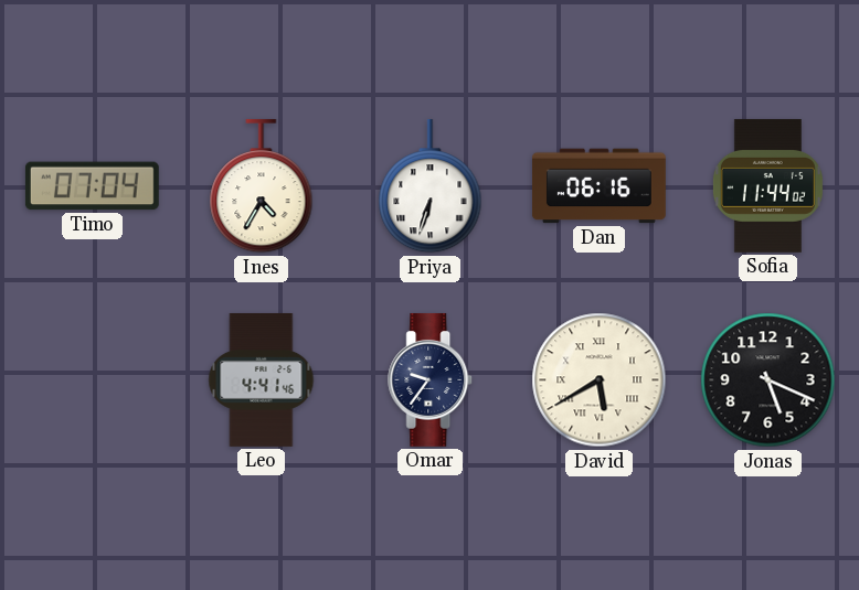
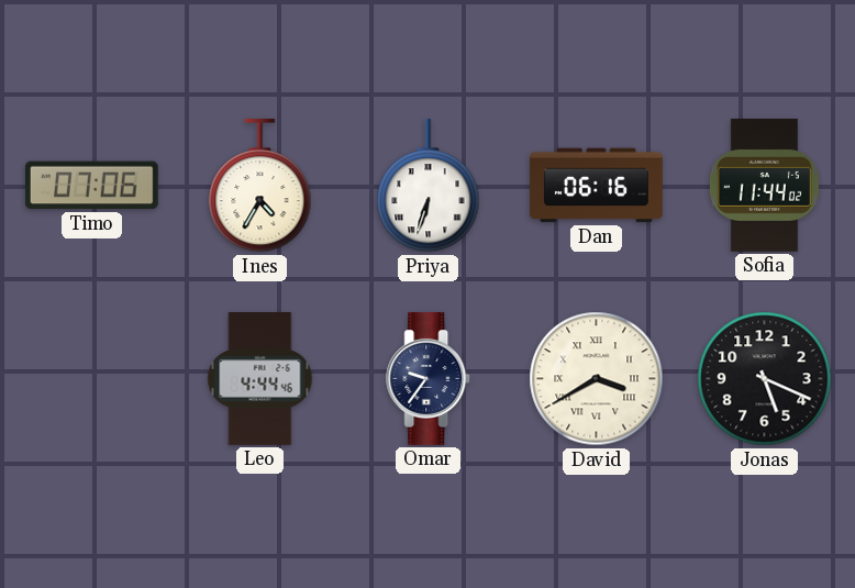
Timo: 07:04 -> 07:06
Leo: 4:41 -> 4:44
David: 5:40 -> 3:40
